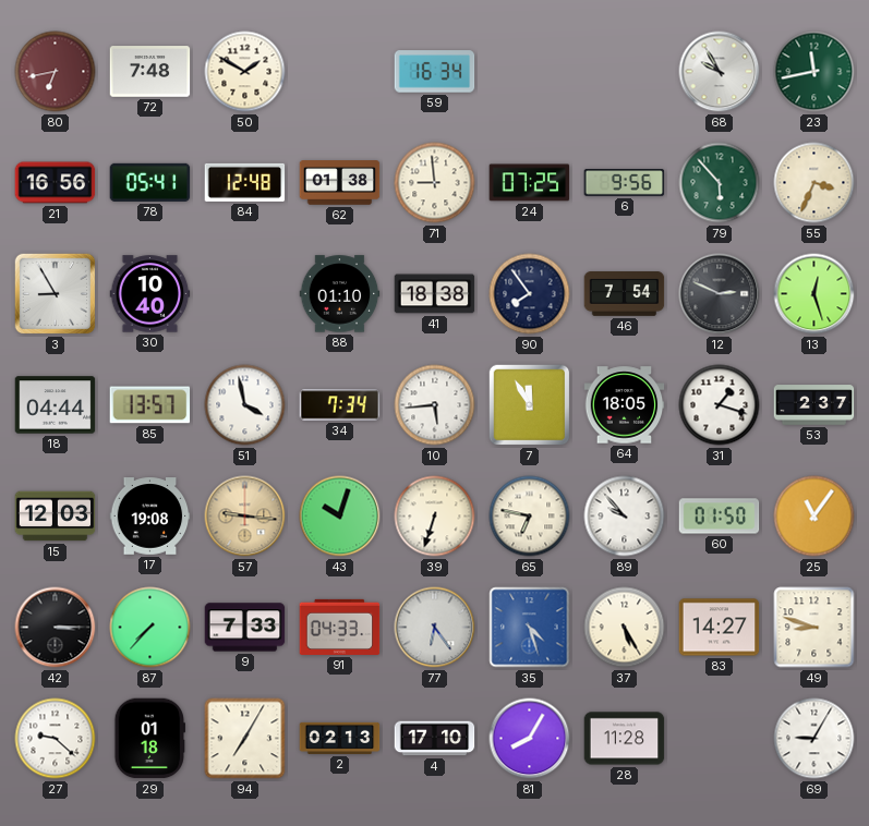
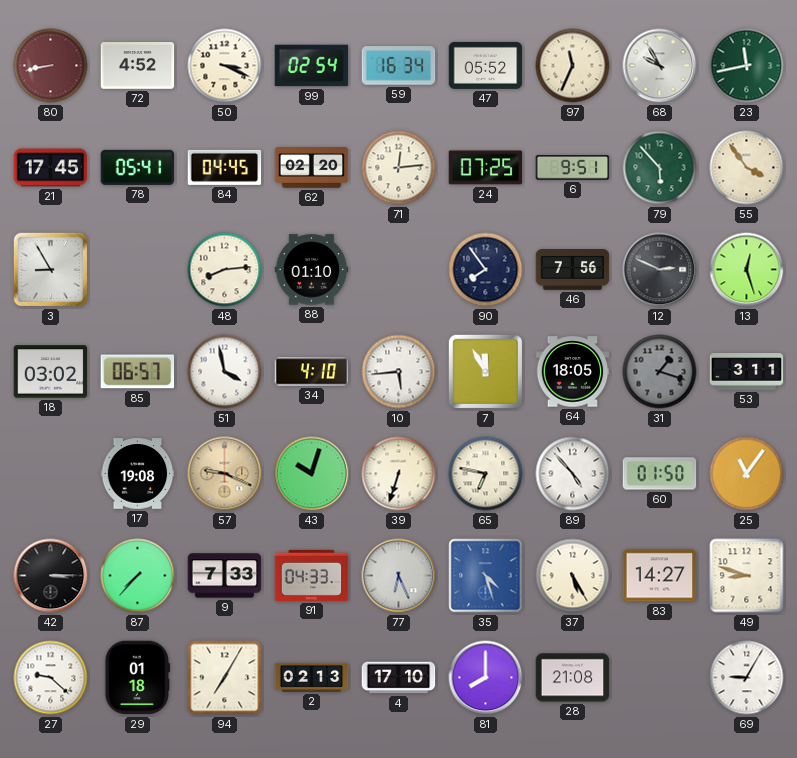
80: 6:43 -> 8:43
72: 7:48 -> 4:52
50: 1:50 -> 3:19
99: none -> 02:54
47: none -> 05:52
97: none -> 11:34
21: 16:56 -> 17:45
84: 12:48 -> 04:45
62: 01:38 -> 02:20
71: 8:59 -> 12:14
6: 9:56 -> 9:51
55: 3:34 -> 3:54
30: 10:40 -> none
48: none -> 8:14
41: 18:38 -> none
46: 7:54 -> 7:56
18: 04:44 -> 03:02
85: 13:57 -> 06:57
34: 7:34 -> 4:10
31 dial: white -> grey
53: 2:37 -> 3:11
15: 12:03 -> none
57: 9:16 -> 9:19
89: 9:53 -> 4:53
77: 6:24 -> 6:26
81: 8:05 -> 8:00
28: 11:28 -> 21:08
